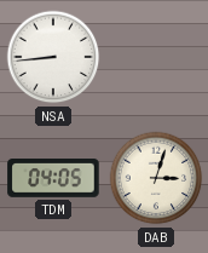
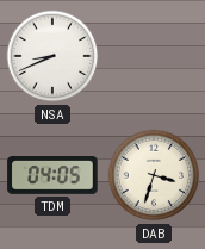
NSA: 8:44 -> 8:41
DAB: 3:03 -> 3:33
